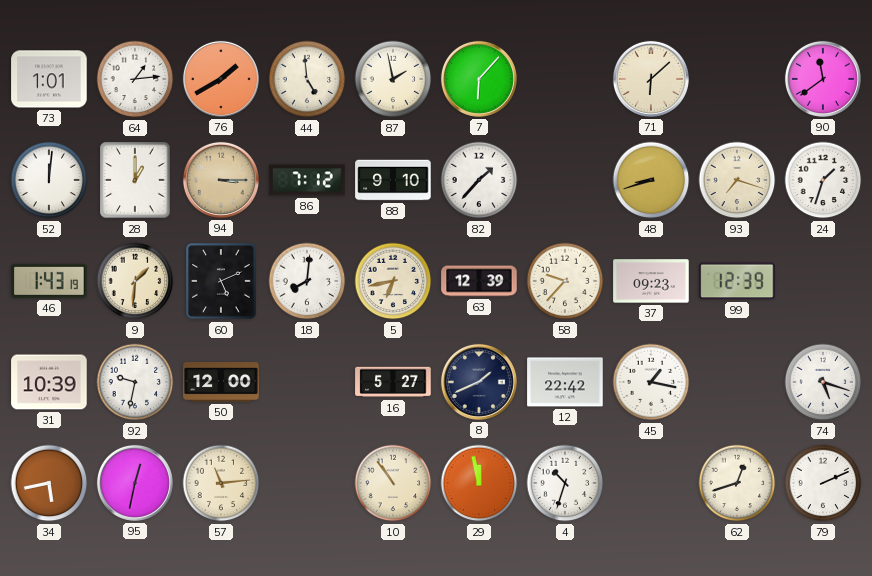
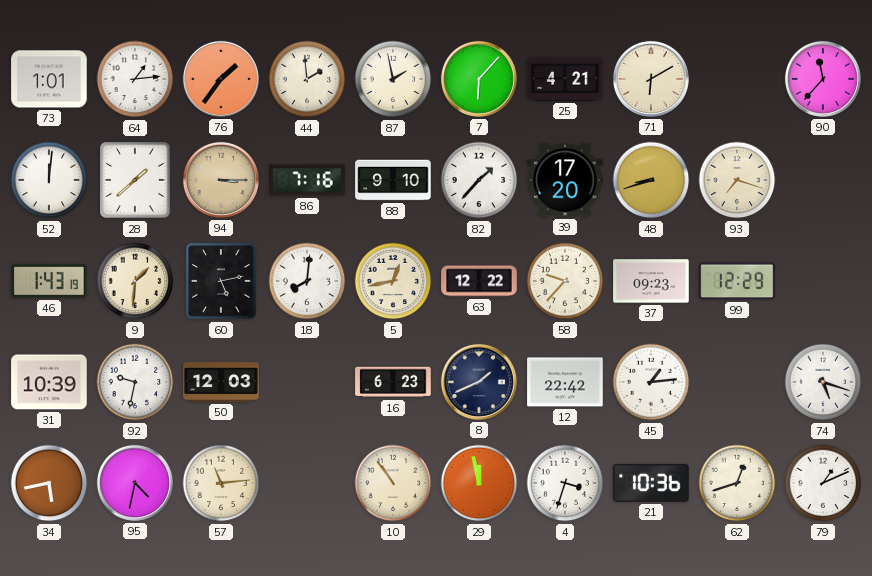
76: 1:40 -> 1:36
44: 4:59 -> 1:59
25: none -> 4:21
71: 6:08 -> 6:10
90: 11:39 -> 11:37
28: 1:00 -> 1:38
86: 7:12 -> 7:16
39: none -> 17:20
24: 1:33 -> none
60: 5:11 -> 5:13
5: 6:43 -> 12:43
63: 12:39 -> 12:22
99: 12:39 -> 12:29
50: 12:00 -> 12:03
16: 5:27 -> 6:23
45: 1:17 -> 1:14
95: 12:32 -> 4:32
4: 10:33 -> 3:33
21: none -> 10:36
79: 2:11 -> 1:11
